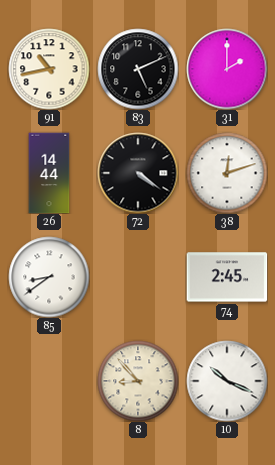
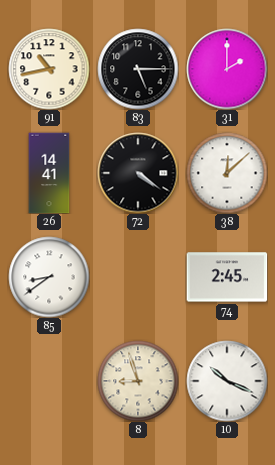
83: 5:11 -> 5:15
26: 14:44 -> 14:41
38: 12:12 -> 12:08
8: 8:53 -> 8:57
